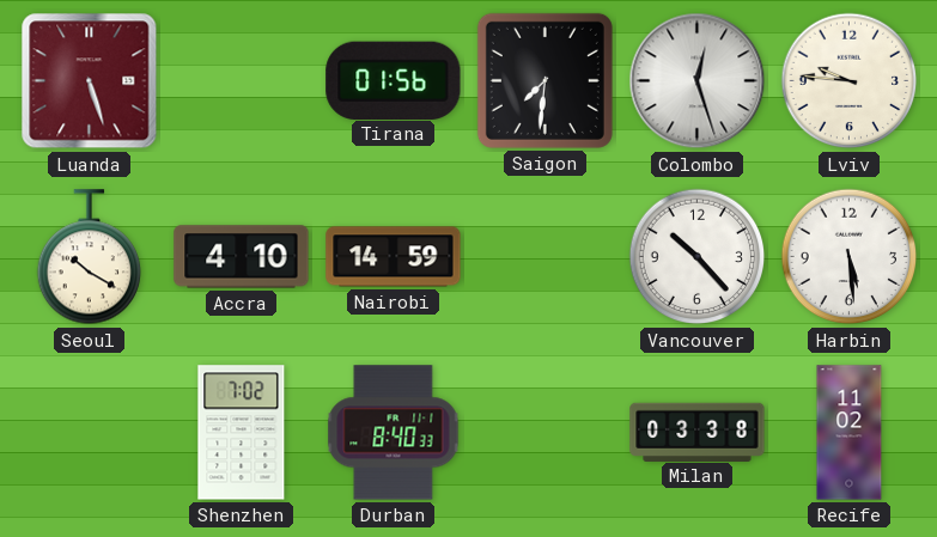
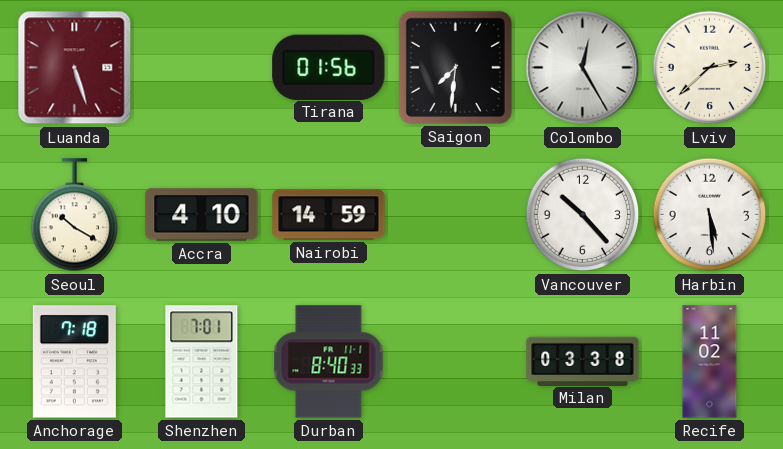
Colombo: 12:27 -> 12:25
Lviv: 9:46 -> 2:38
Anchorage: none -> 7:18
Shenzhen: 7:02 -> 7:01
